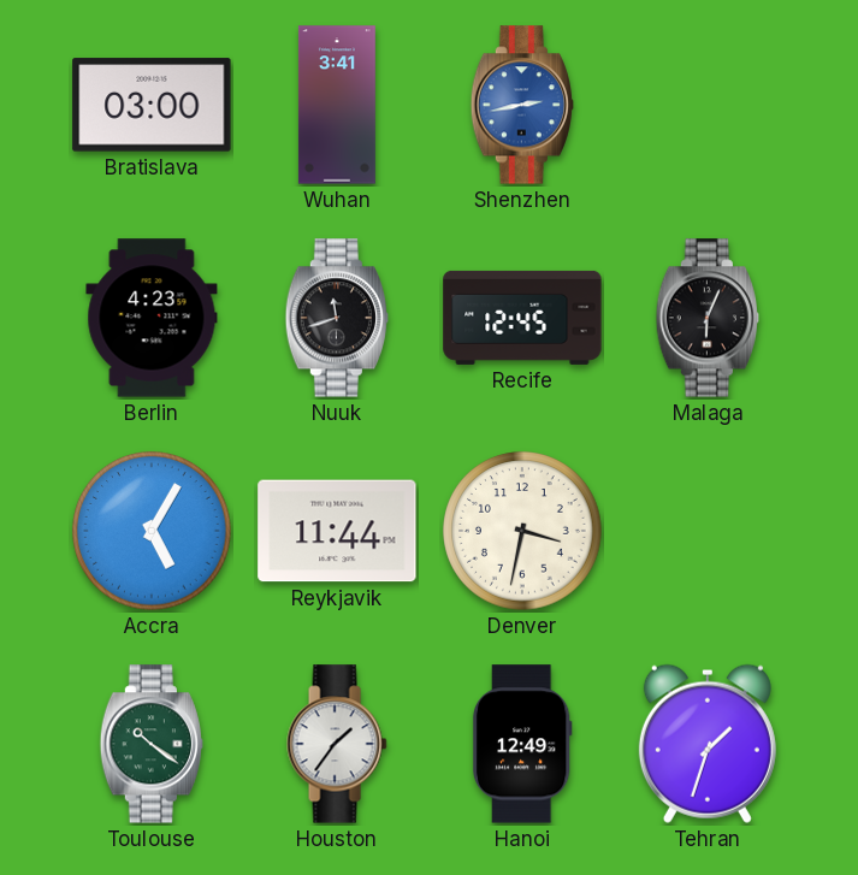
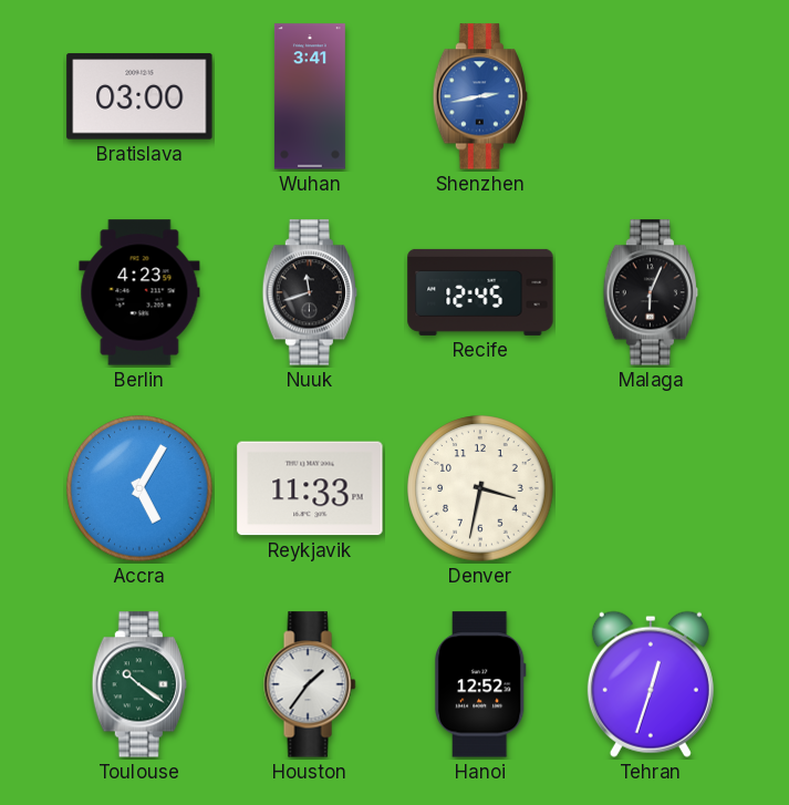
Reykjavik: 11:44 -> 11:33
Hanoi: 12:49 -> 12:52
Tehran: 1:33 -> 12:33
